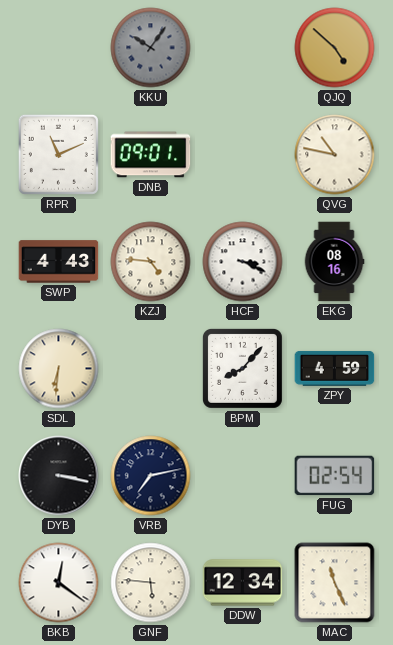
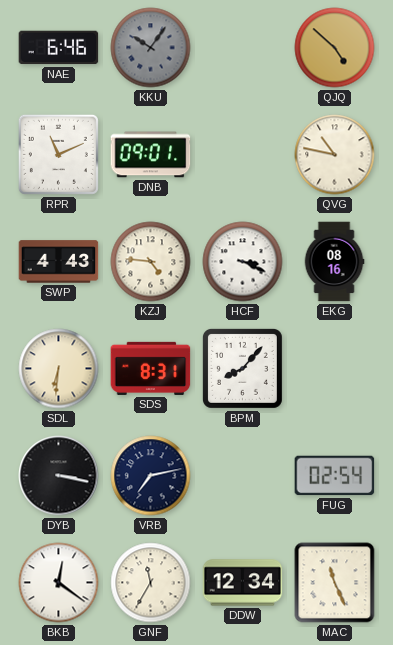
NAE: none -> 6:46
SDS: none -> 8:31
ZPY: 4:59 -> none
GNF: 5:46 -> 11:35
